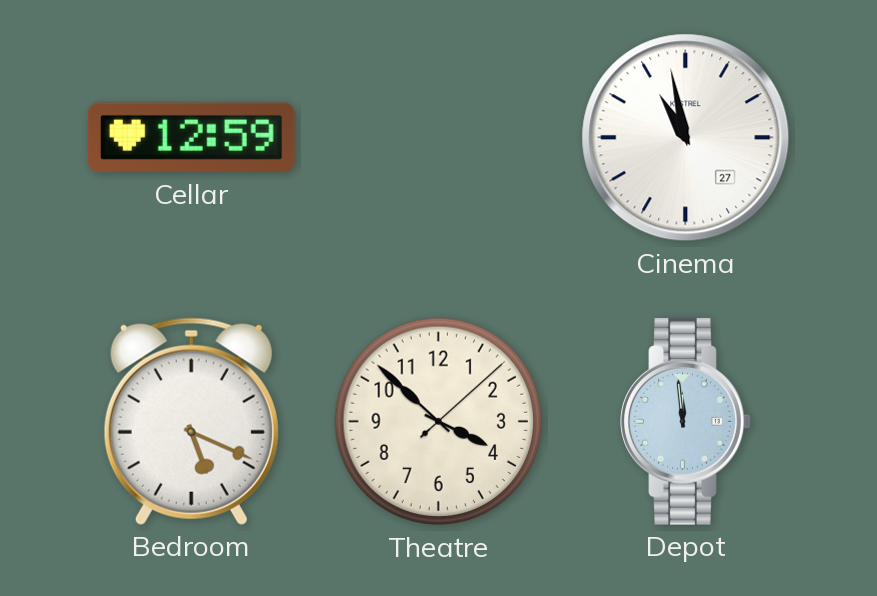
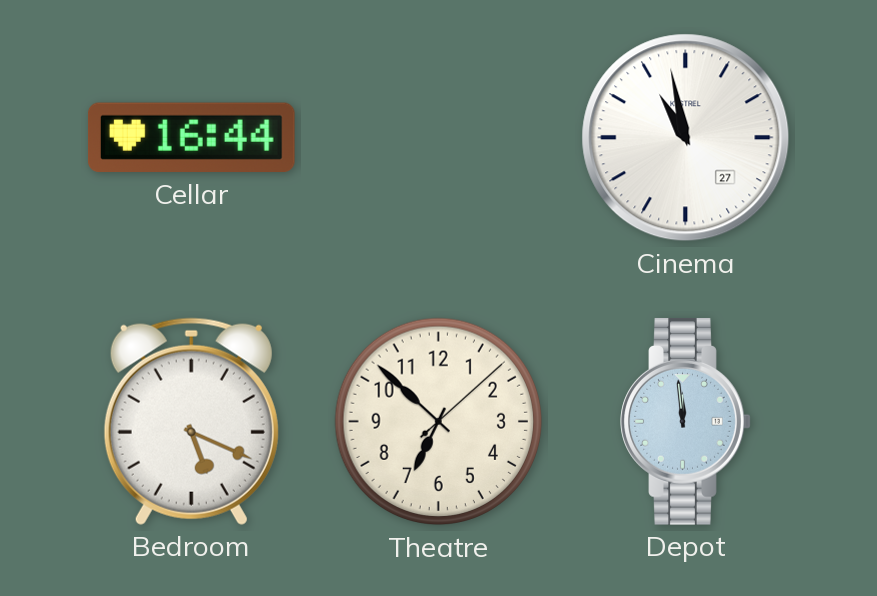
Cellar: 12:59 -> 16:44
Theatre: 3:52 -> 6:52
